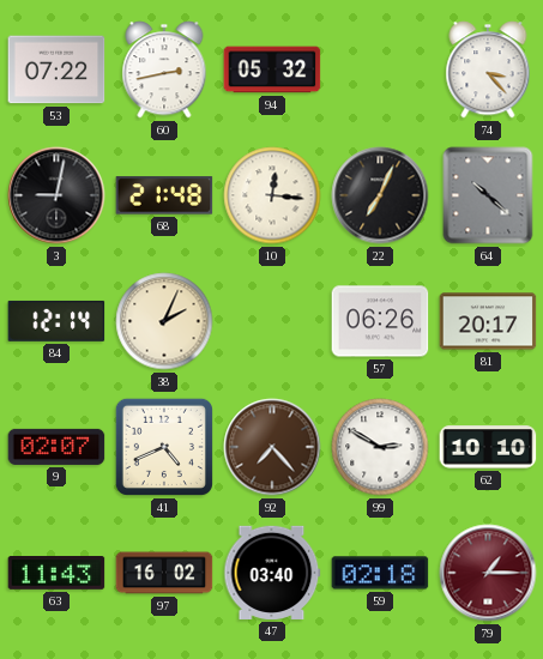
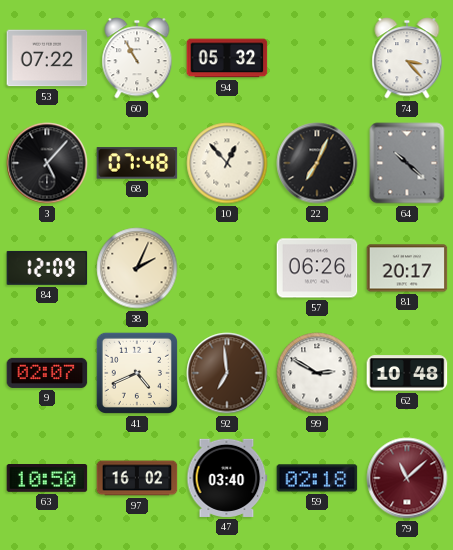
60: 2:43 -> 10:55
3: 9:02 -> 5:07
68: 21:48 -> 07:48
10: 12:16 -> 12:53
84: 12:14 -> 12:09
92: 7:23 -> 6:59
62: 10:10 -> 10:48
63: 11:43 -> 10:50
79: 1:15 -> 11:08
